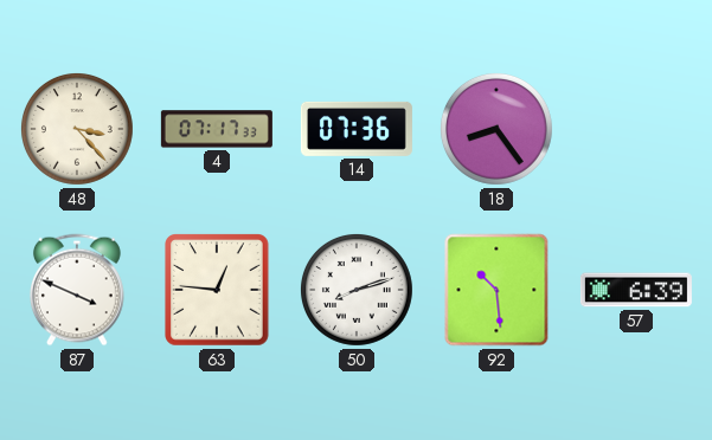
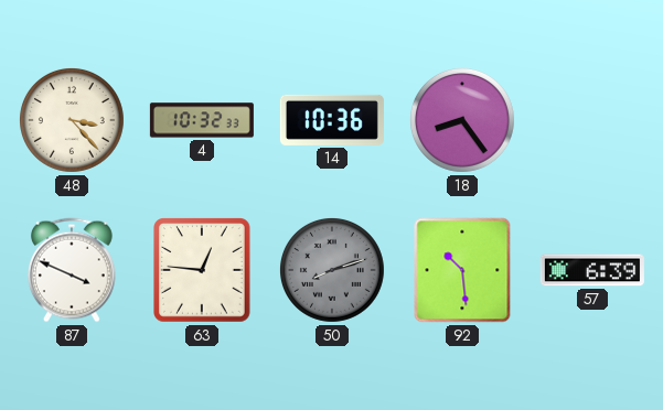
4: 07:17 -> 10:32
14: 07:36 -> 10:36
50 dial: white -> grey
